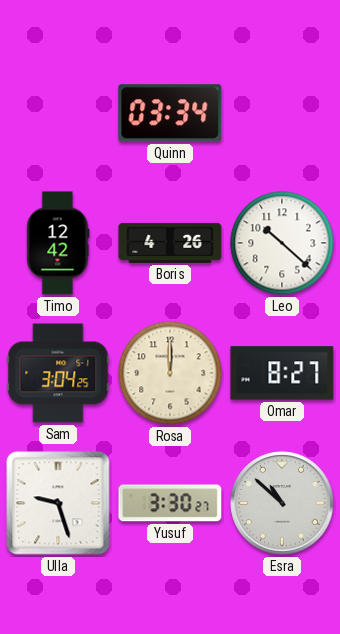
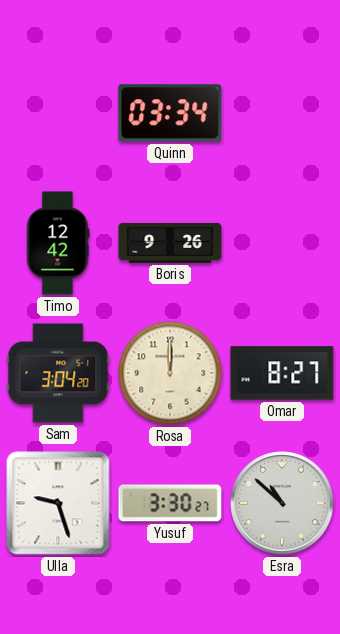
Boris: 4:26 -> 9:26
Leo: 10:22 -> none
Sam: 3:04:25 -> 3:04:20
